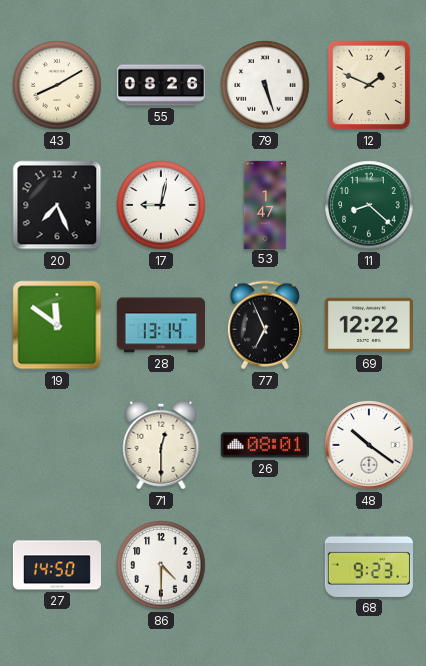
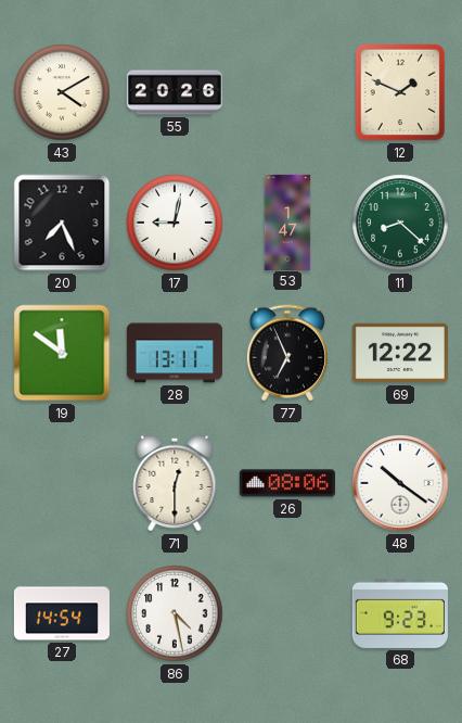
43: 8:10 -> 4:10
55: 08:26 -> 20:26
79: 5:27 -> none
28: 13:14 -> 13:11
26: 08:01 -> 08:06
27: 14:50 -> 14:54
86: 4:30 -> 4:28
